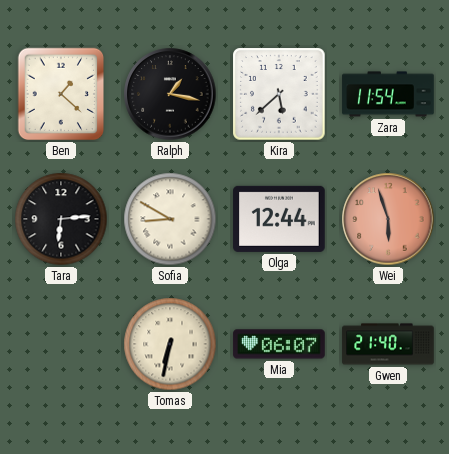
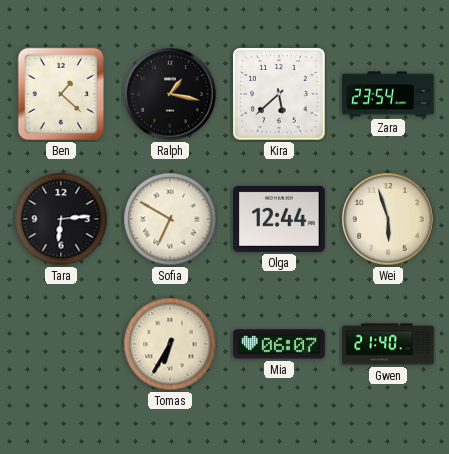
Zara: 11:54 -> 23:54
Sofia: 8:50 -> 6:50
Wei dial: salmon -> cream
Tomas: 6:32 -> 6:35
